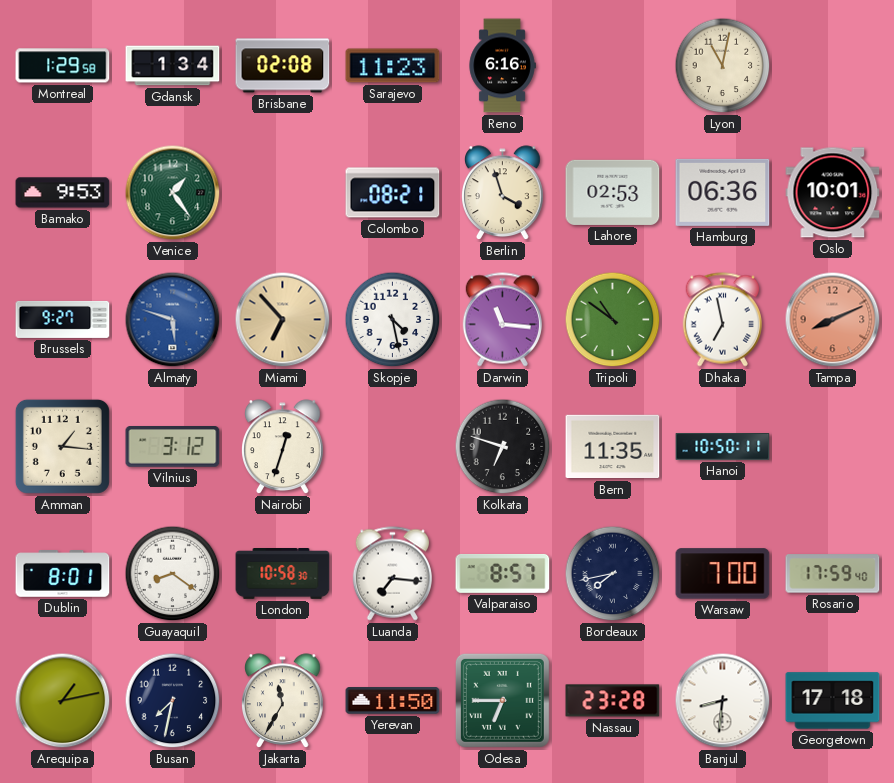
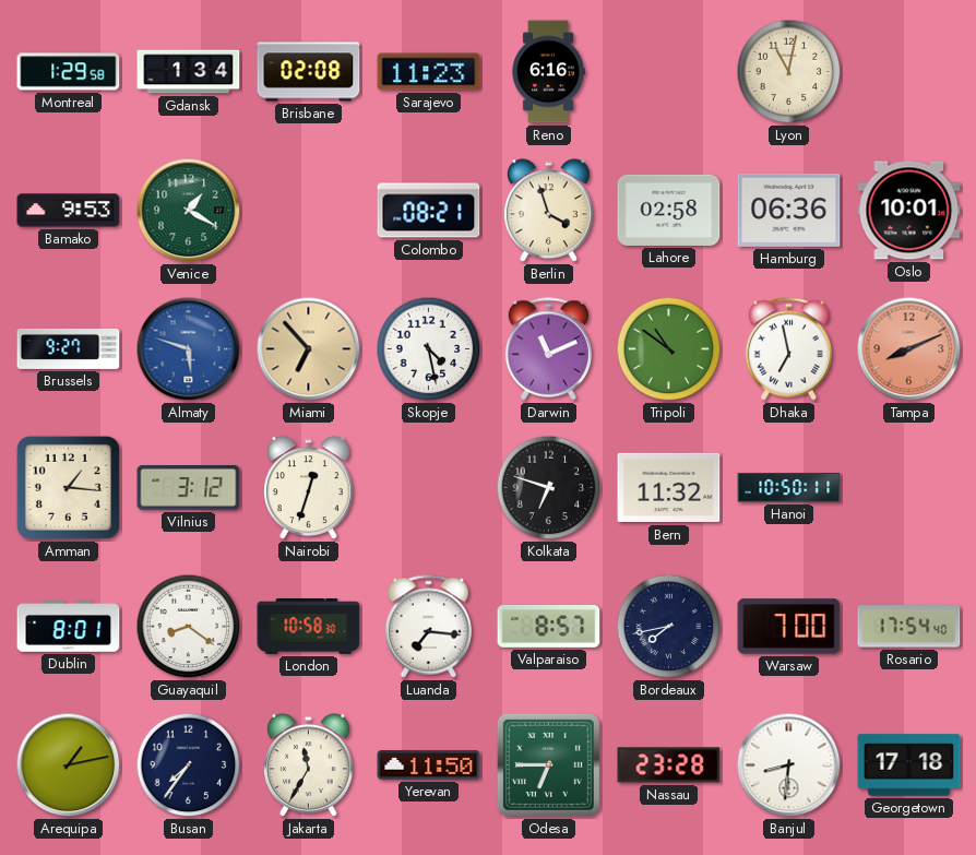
Venice: 1:24 -> 1:20
Lahore: 02:53 -> 02:58
Darwin: 11:16 -> 11:11
Bern: 11:35 -> 11:32
Rosario: 17:59 -> 17:54
Busan: 7:32 -> 7:36
